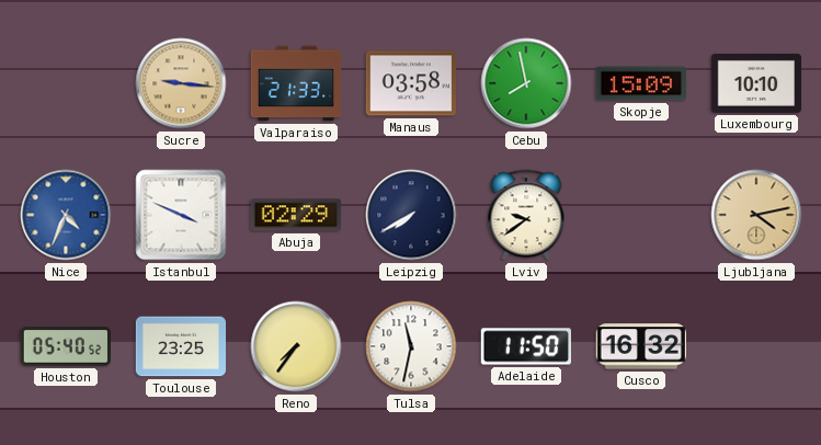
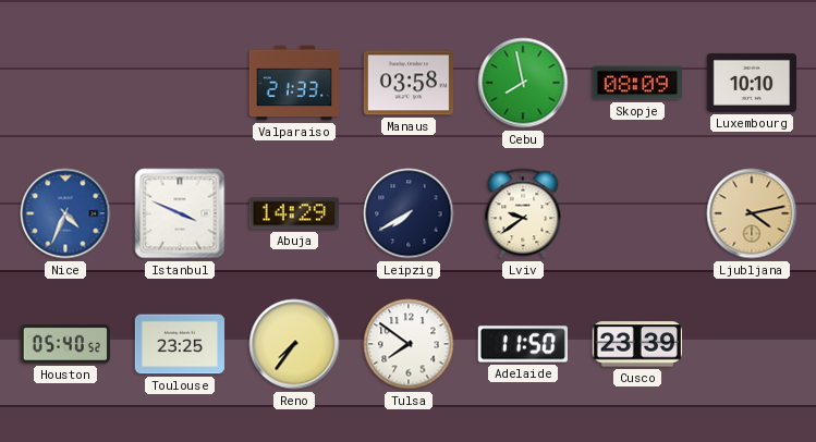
Sucre: 9:16 -> none
Skopje: 15:09 -> 08:09
Abuja: 02:29 -> 14:29
Tulsa: 11:32 -> 7:51
Cusco: 16:32 -> 23:39
